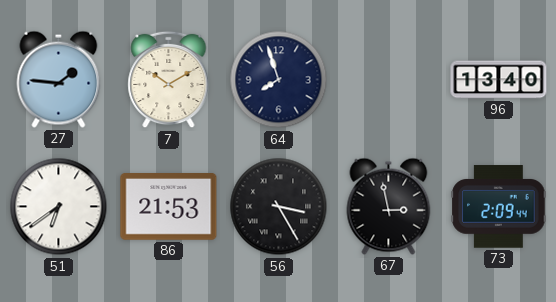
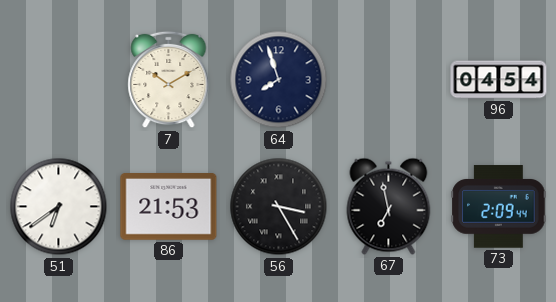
27: 1:46 -> none
96: 13:40 -> 04:54
67: 2:58 -> 6:58
